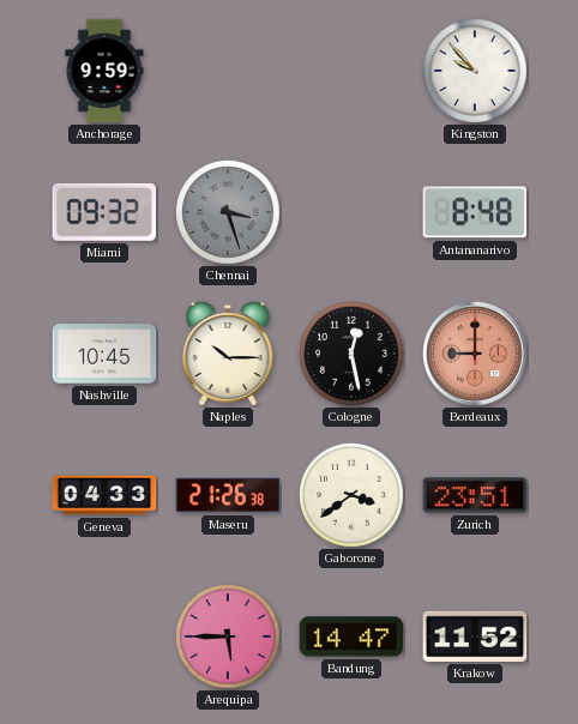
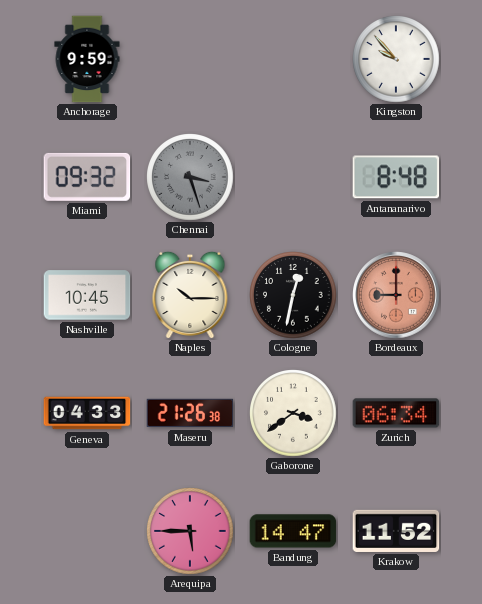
Cologne: 12:28 -> 12:32
Zurich: 23:51 -> 06:34
